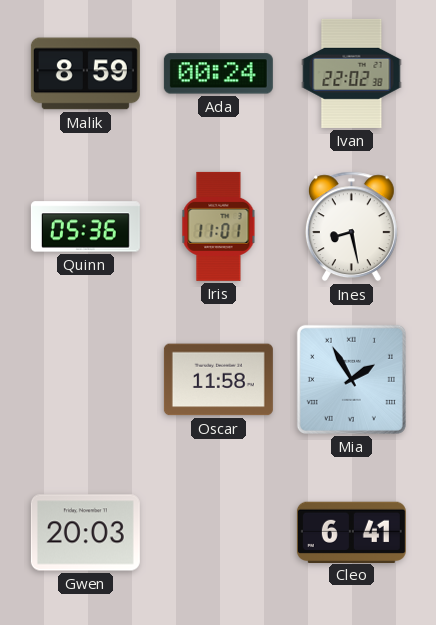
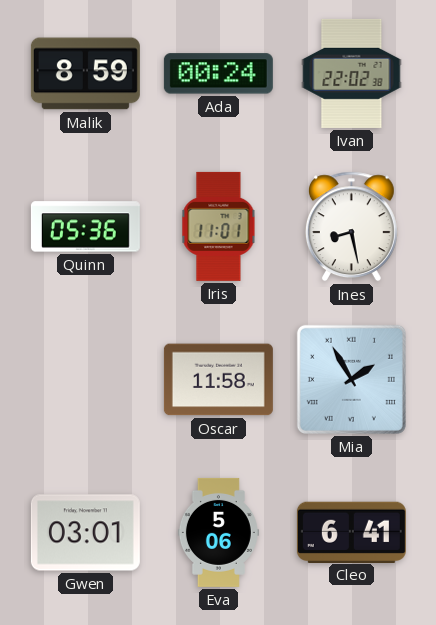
Gwen: 20:03 -> 03:01
Eva: none -> 5:06
